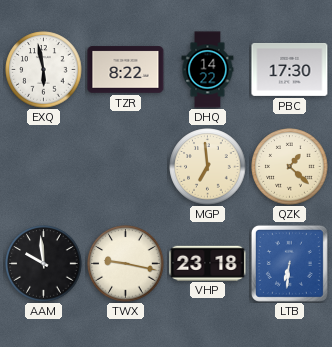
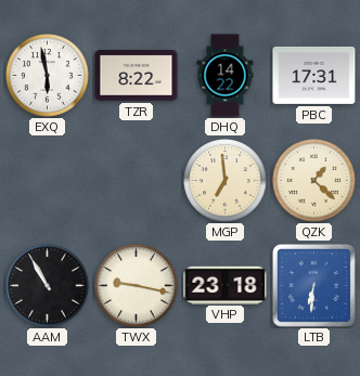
PBC: 17:30 -> 17:31
AAM: 9:59 -> 10:55
